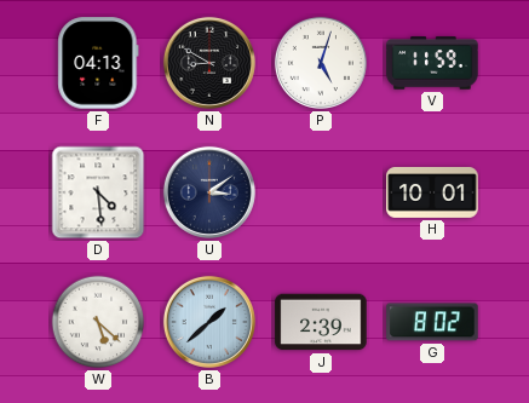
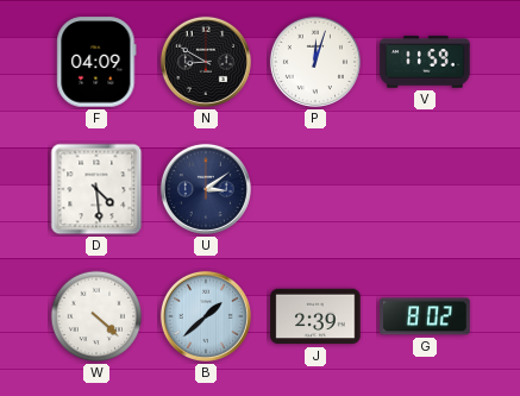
F: 04:13 -> 04:09
P: 5:03 -> 12:03
H: 10:01 -> none
W: 5:22 -> 4:22
